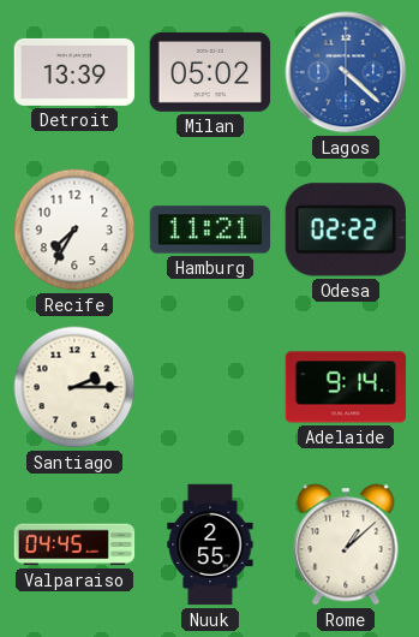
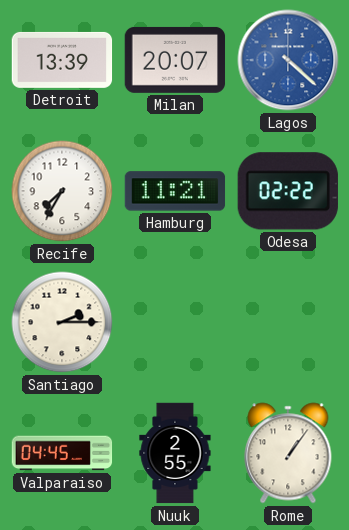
Milan: 05:02 -> 20:07
Adelaide: 9:14 -> none
Rome: 1:08 -> 1:06
